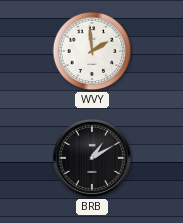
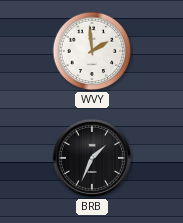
BRB: 1:10 -> 1:34
